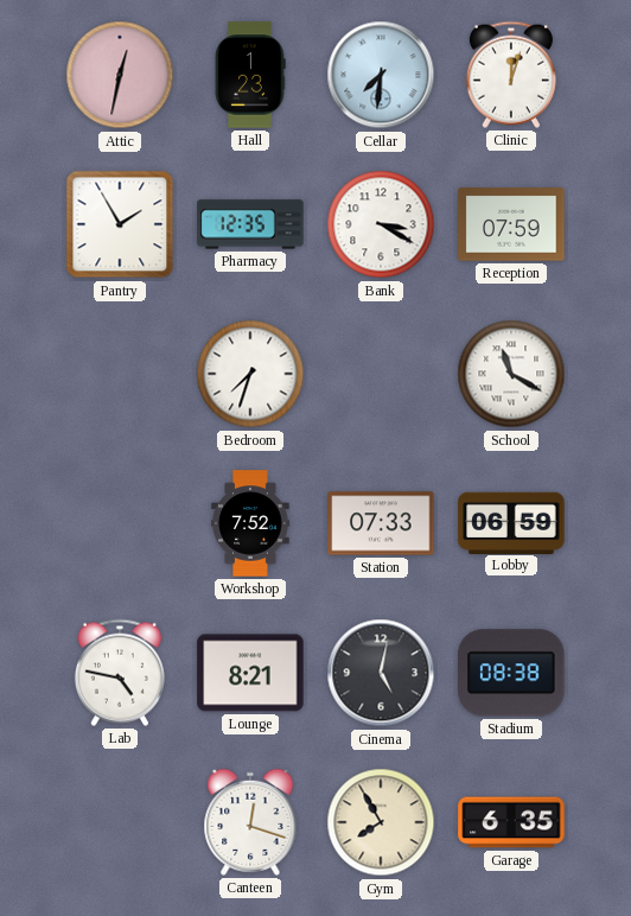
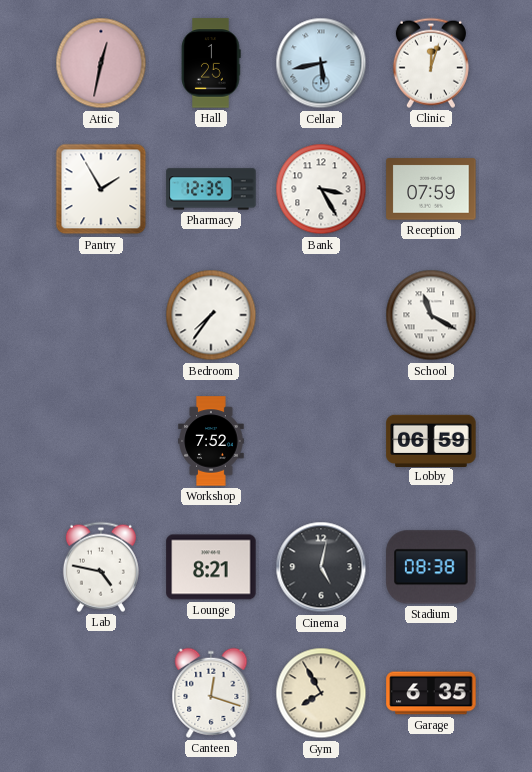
Hall: 1:23 -> 1:25
Cellar: 7:31 -> 5:43
Bank: 3:20 -> 3:25
Bedroom: 7:33 -> 7:36
Station: 07:33 -> none
